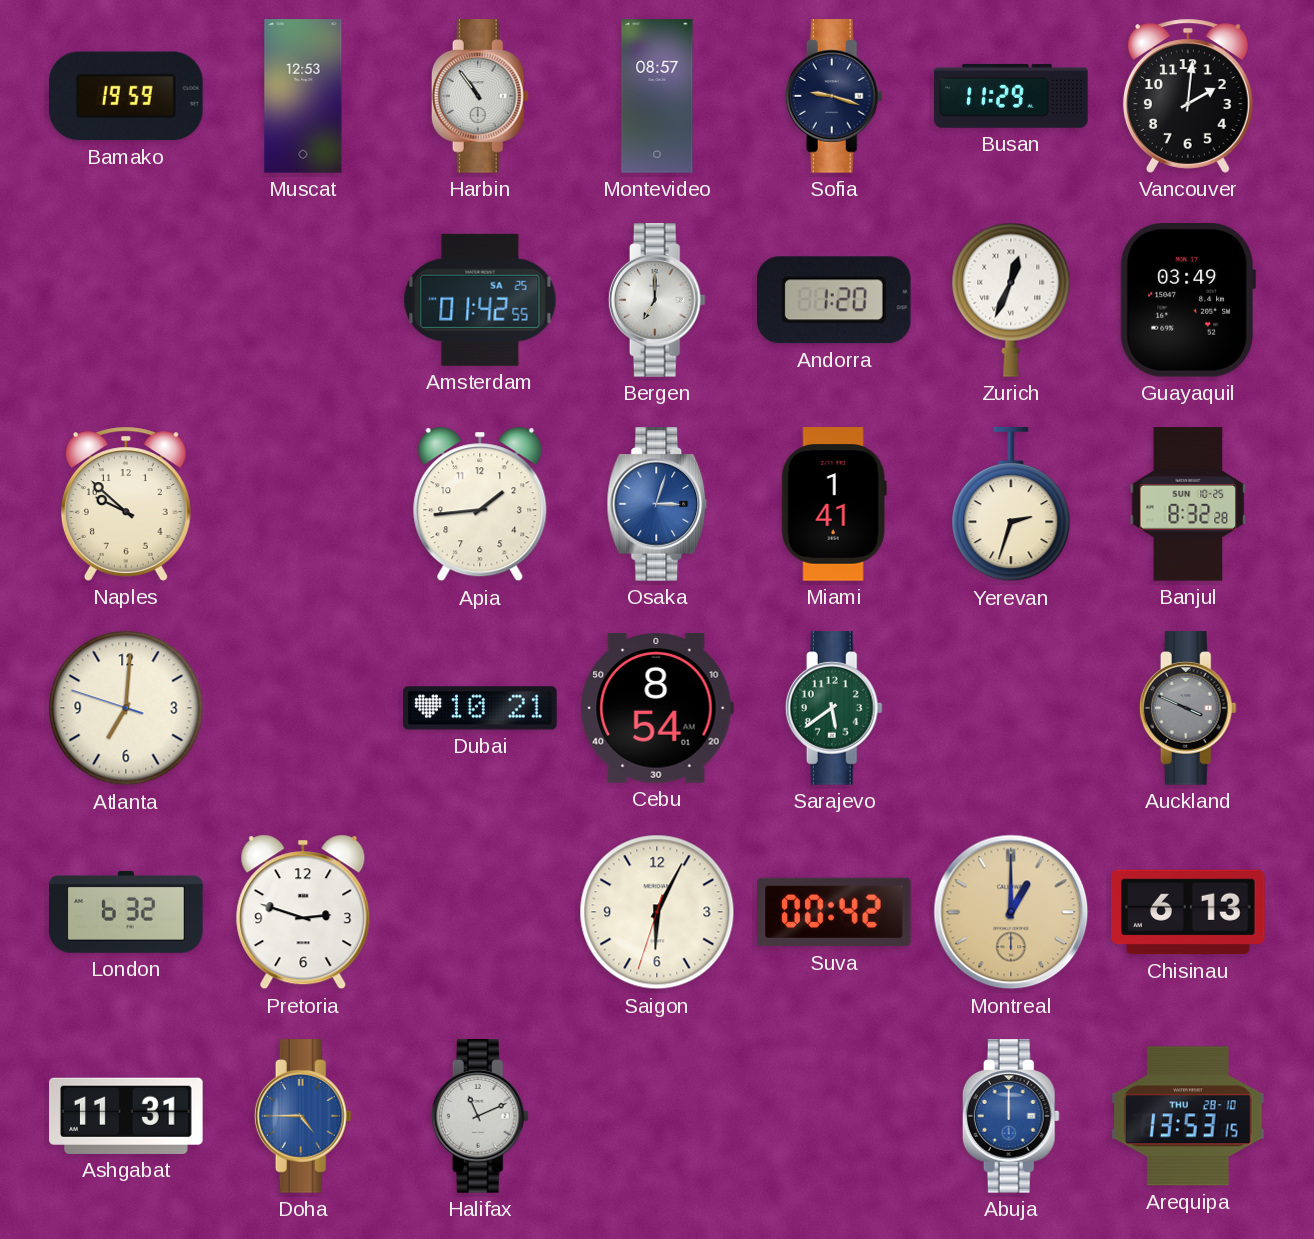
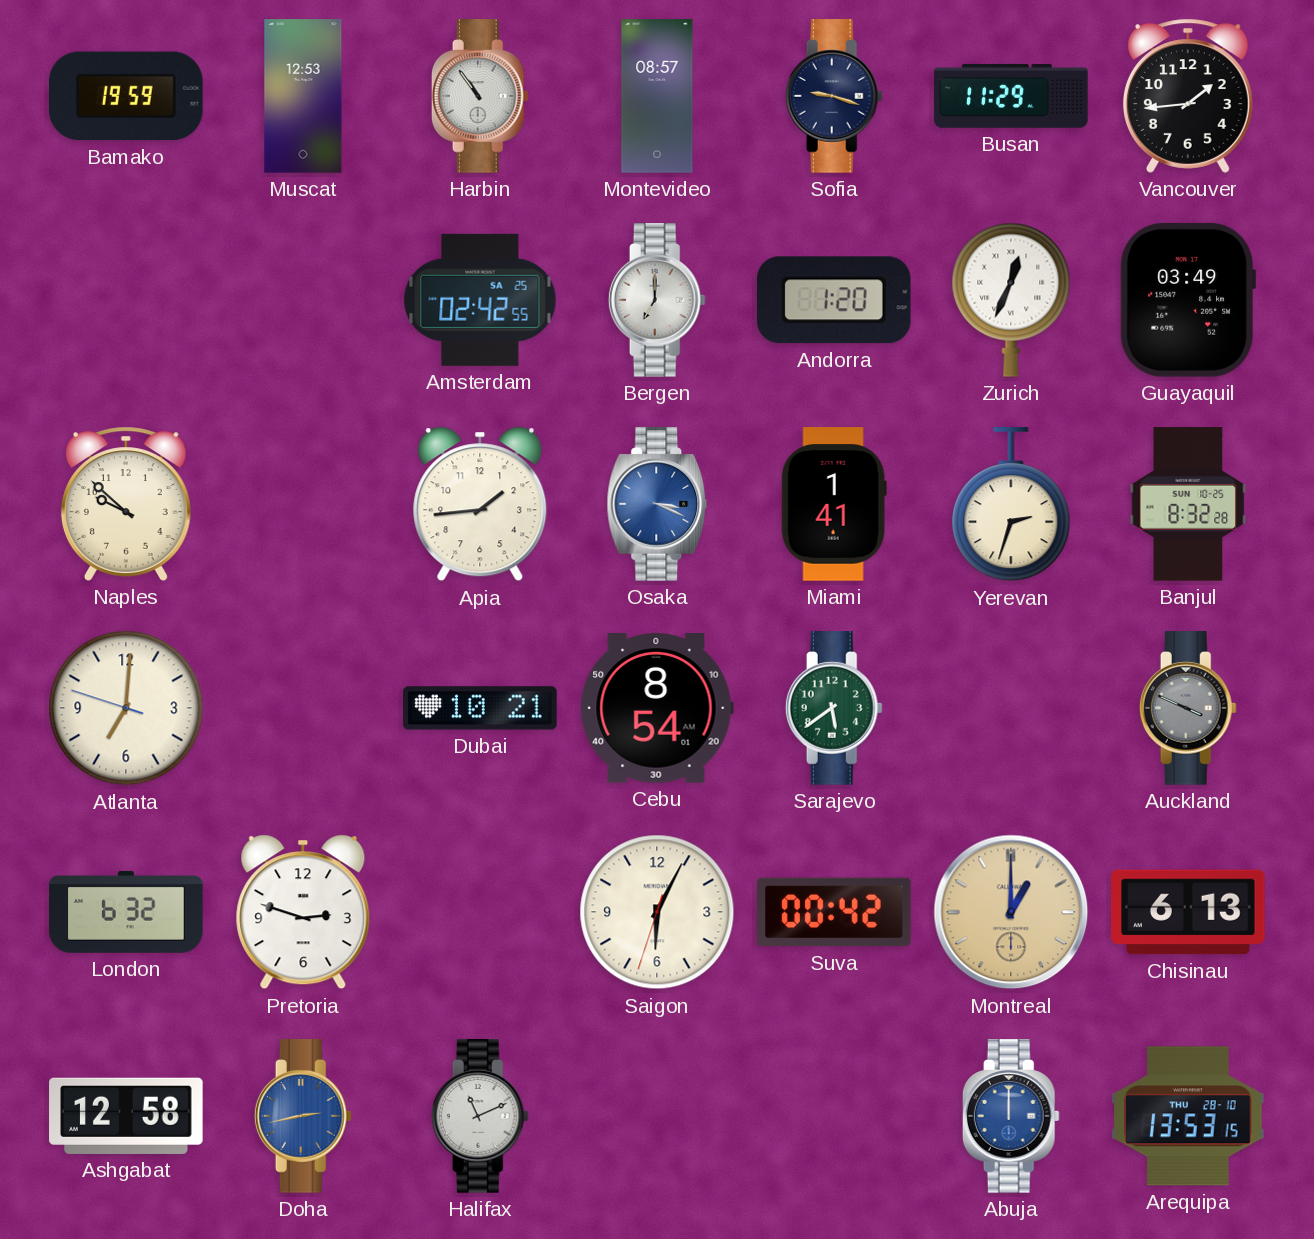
Vancouver: 2:01 -> 1:44
Amsterdam: 01:42 -> 02:42
Osaka: 3:03 -> 3:19
Ashgabat: 11:31 -> 12:58
Doha: 4:45 -> 2:43
